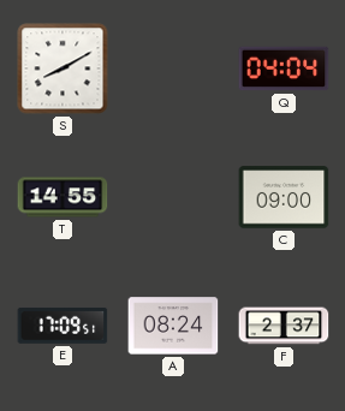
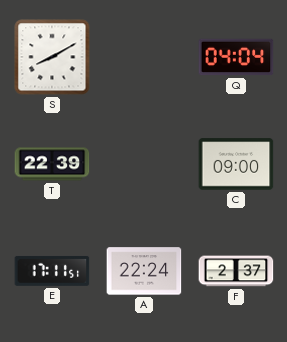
T: 14:55 -> 22:39
E: 17:09 -> 17:11
A: 08:24 -> 22:24
